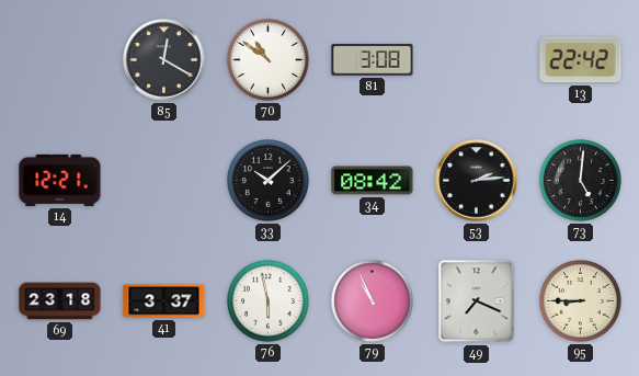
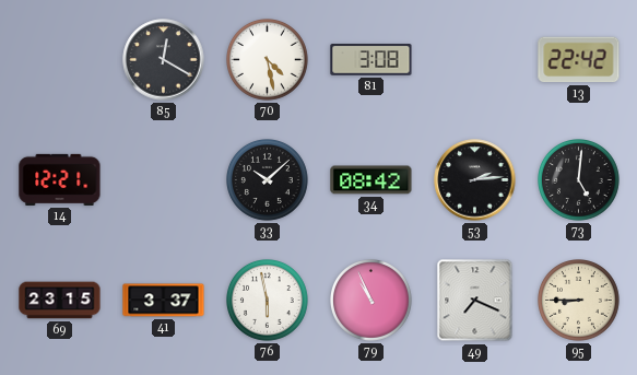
70: 10:51 -> 4:28
69: 23:18 -> 23:15
